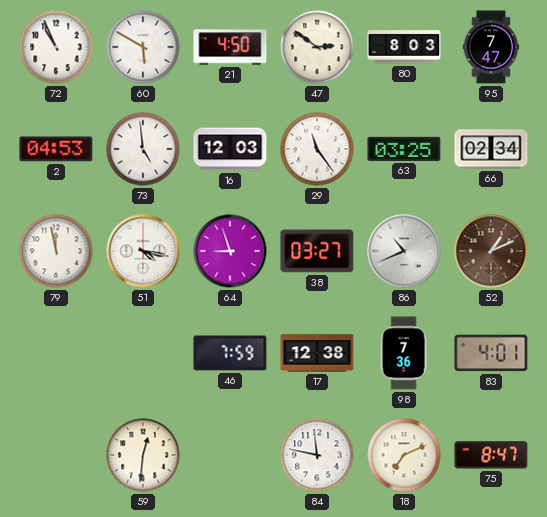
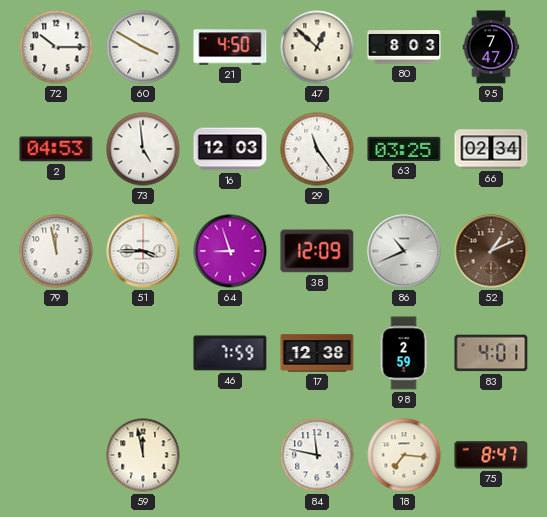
72: 10:56 -> 10:15
60: 5:50 -> 3:50
47: 2:51 -> 12:52
51: 4:17 -> 3:45
38: 03:27 -> 12:09
98: 7:36 -> 2:59
59: 12:31 -> 11:58
18: 7:11 -> 7:16
